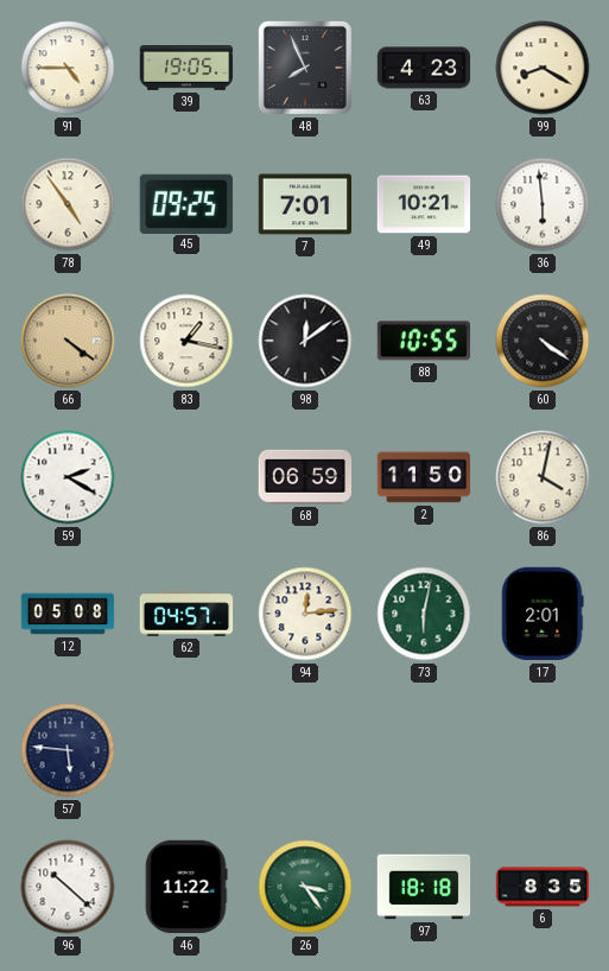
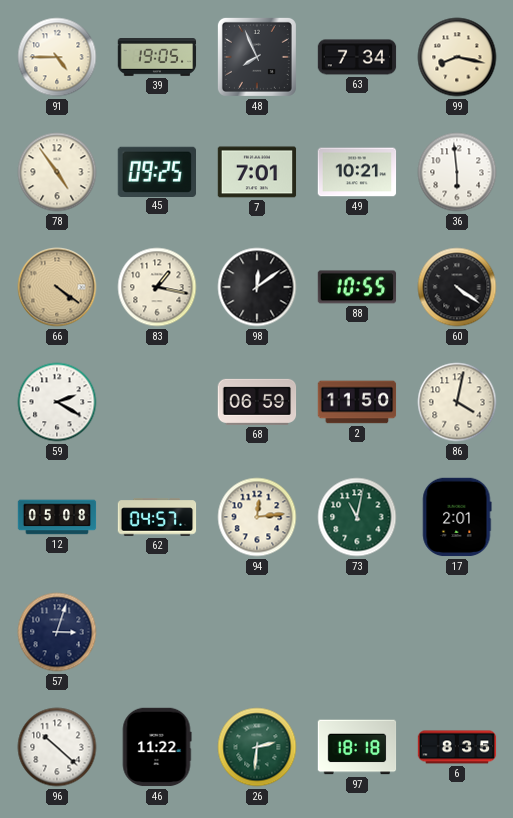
63: 4:23 -> 7:34
99: 8:20 -> 8:17
73: 6:02 -> 11:02
57: 5:46 -> 3:03
26: 3:24 -> 2:31
